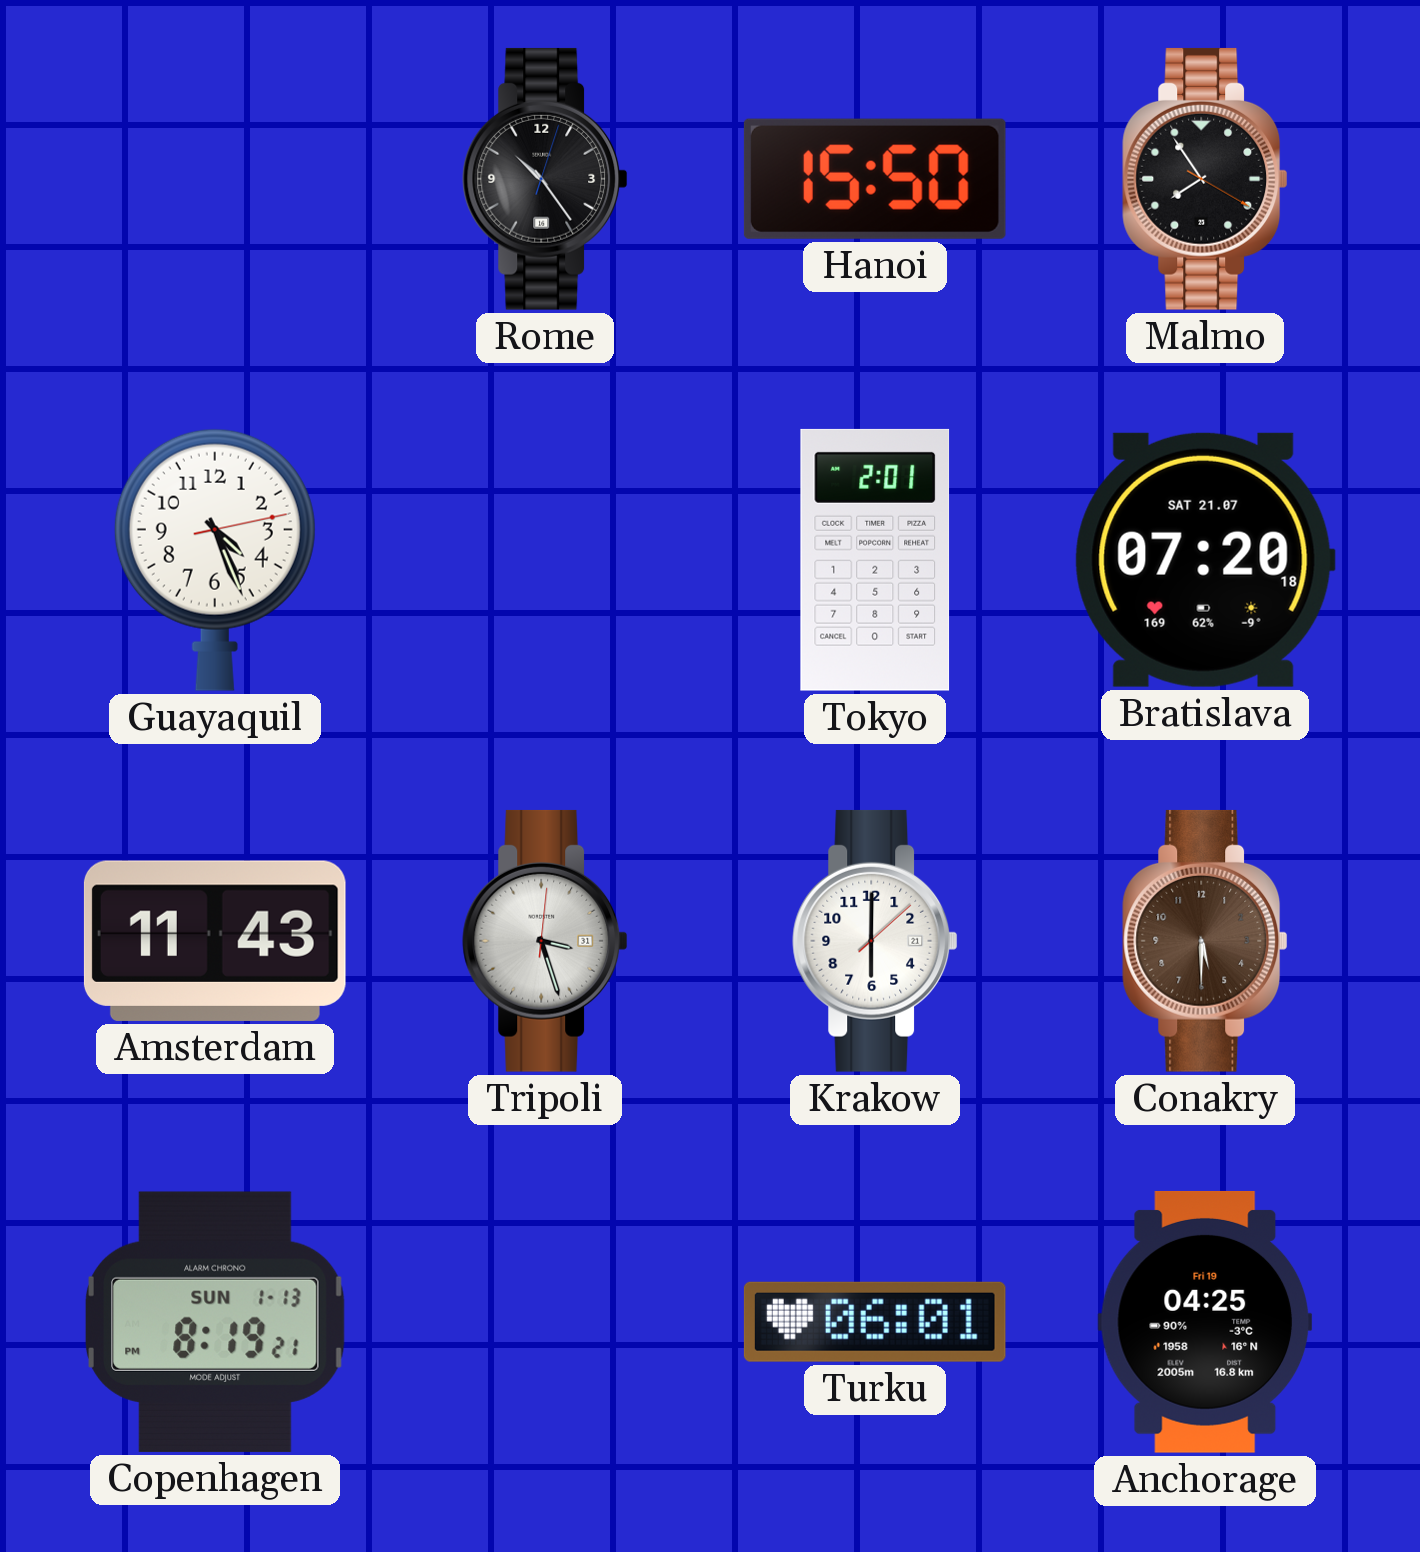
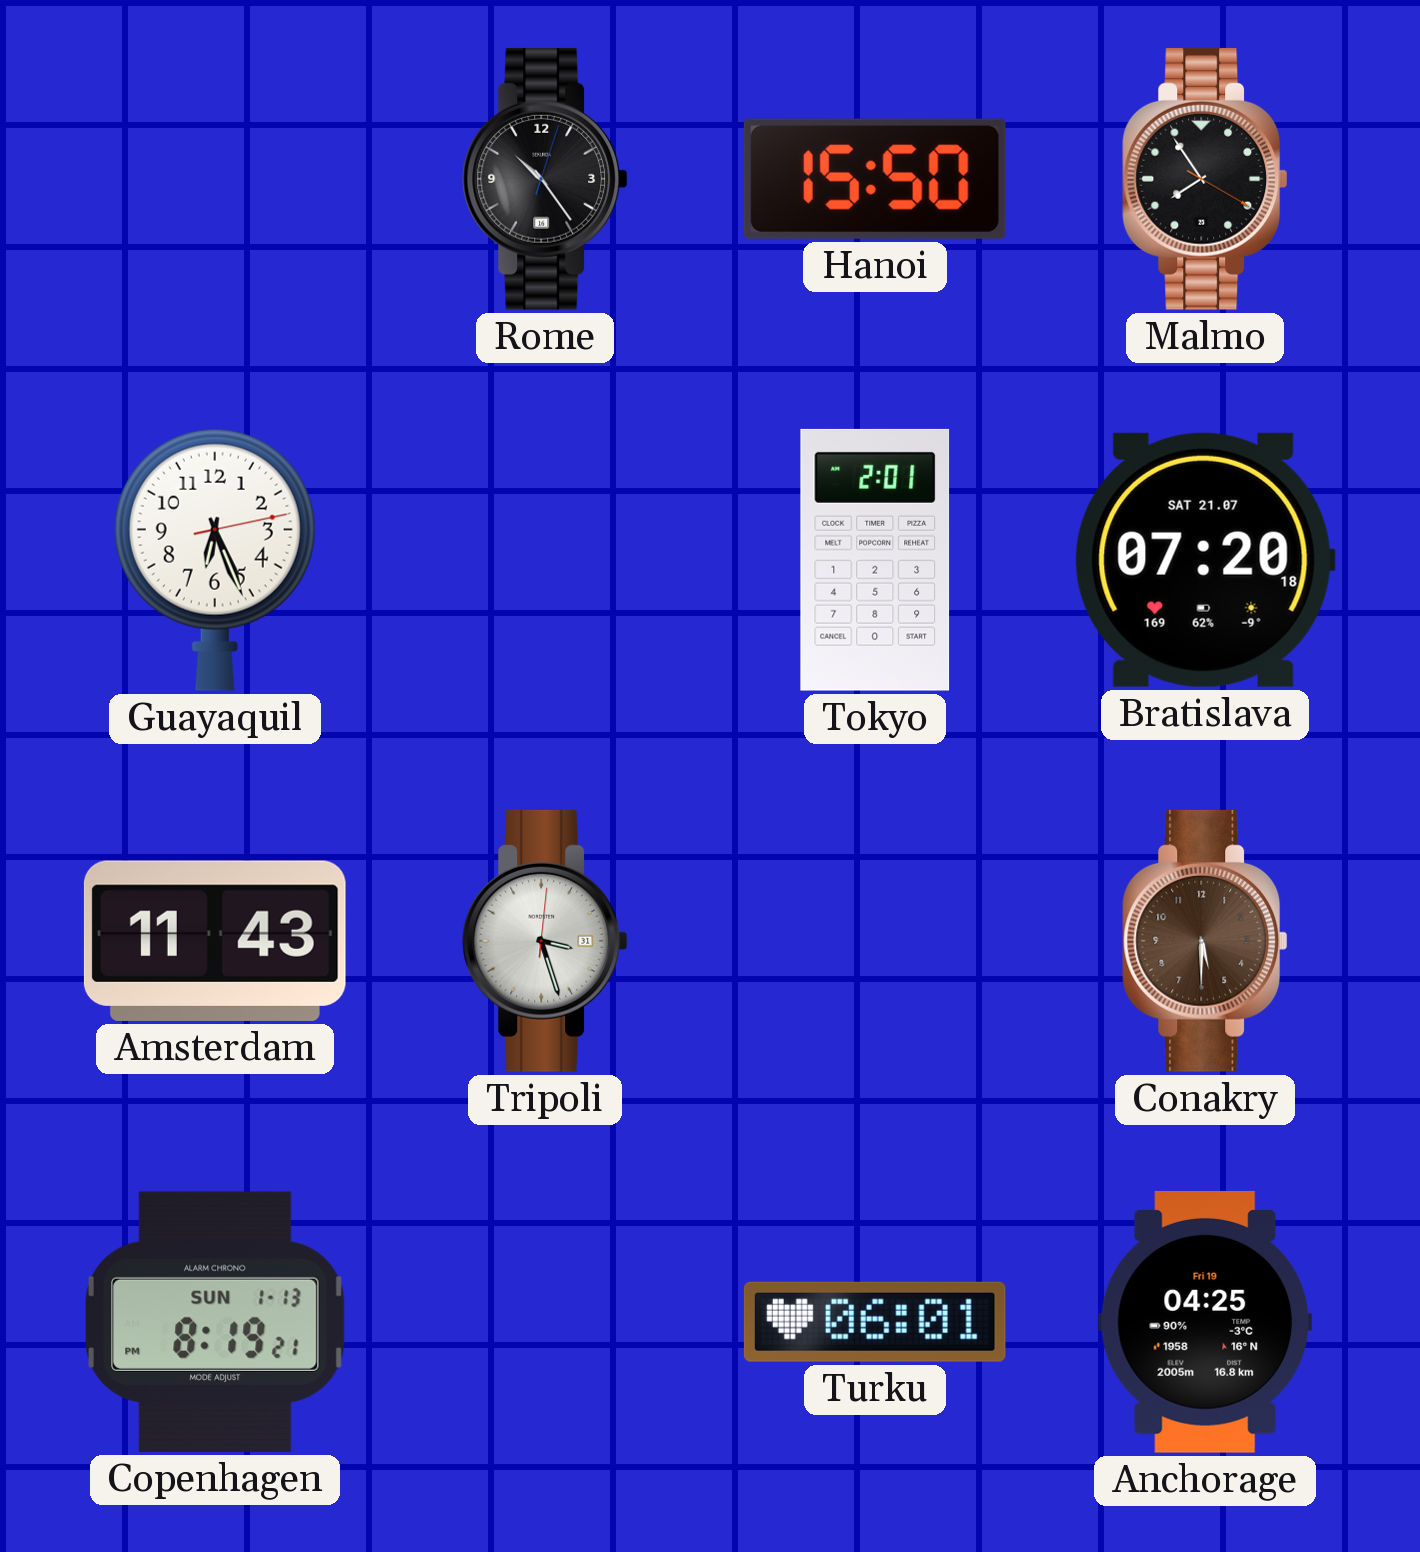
Guayaquil: 4:26 -> 6:26
Krakow: 6:00 -> none
